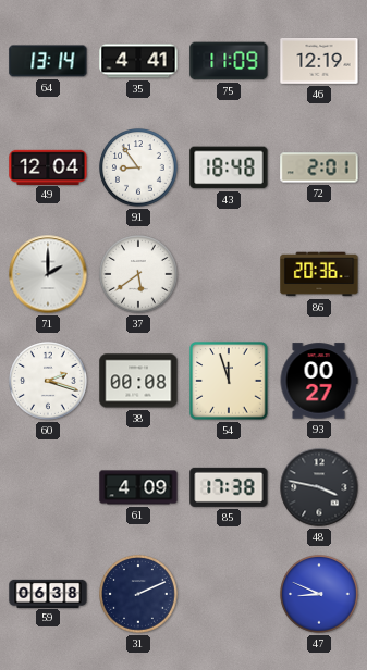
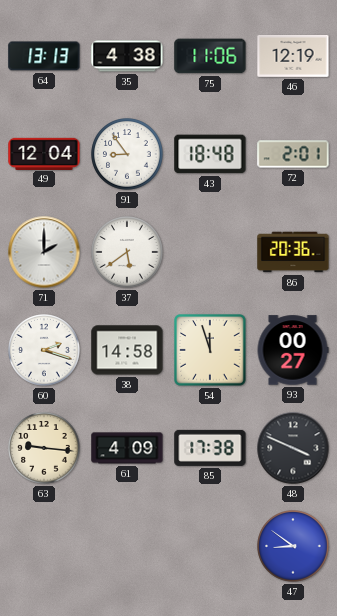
64: 13:14 -> 13:13
35: 4:41 -> 4:38
75: 11:09 -> 11:06
38: 00:08 -> 14:58
63: none -> 9:16
48: 3:47 -> 3:49
59: 06:38 -> none
31: 2:11 -> none
47: 8:49 -> 8:51
